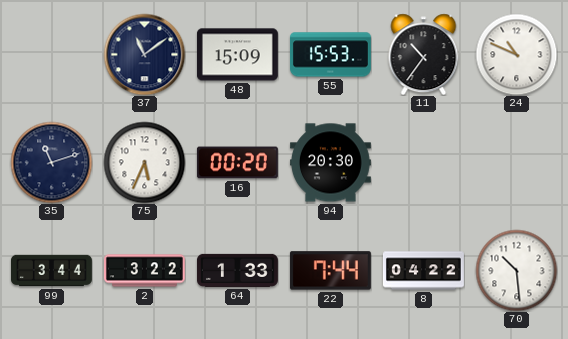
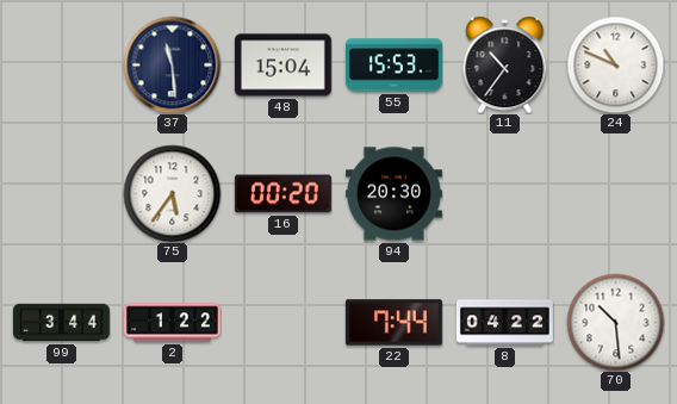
37: 11:09 -> 11:29
48: 15:09 -> 15:04
35: 11:12 -> none
75: 5:34 -> 5:36
2: 3:22 -> 1:22
64: 1:33 -> none
